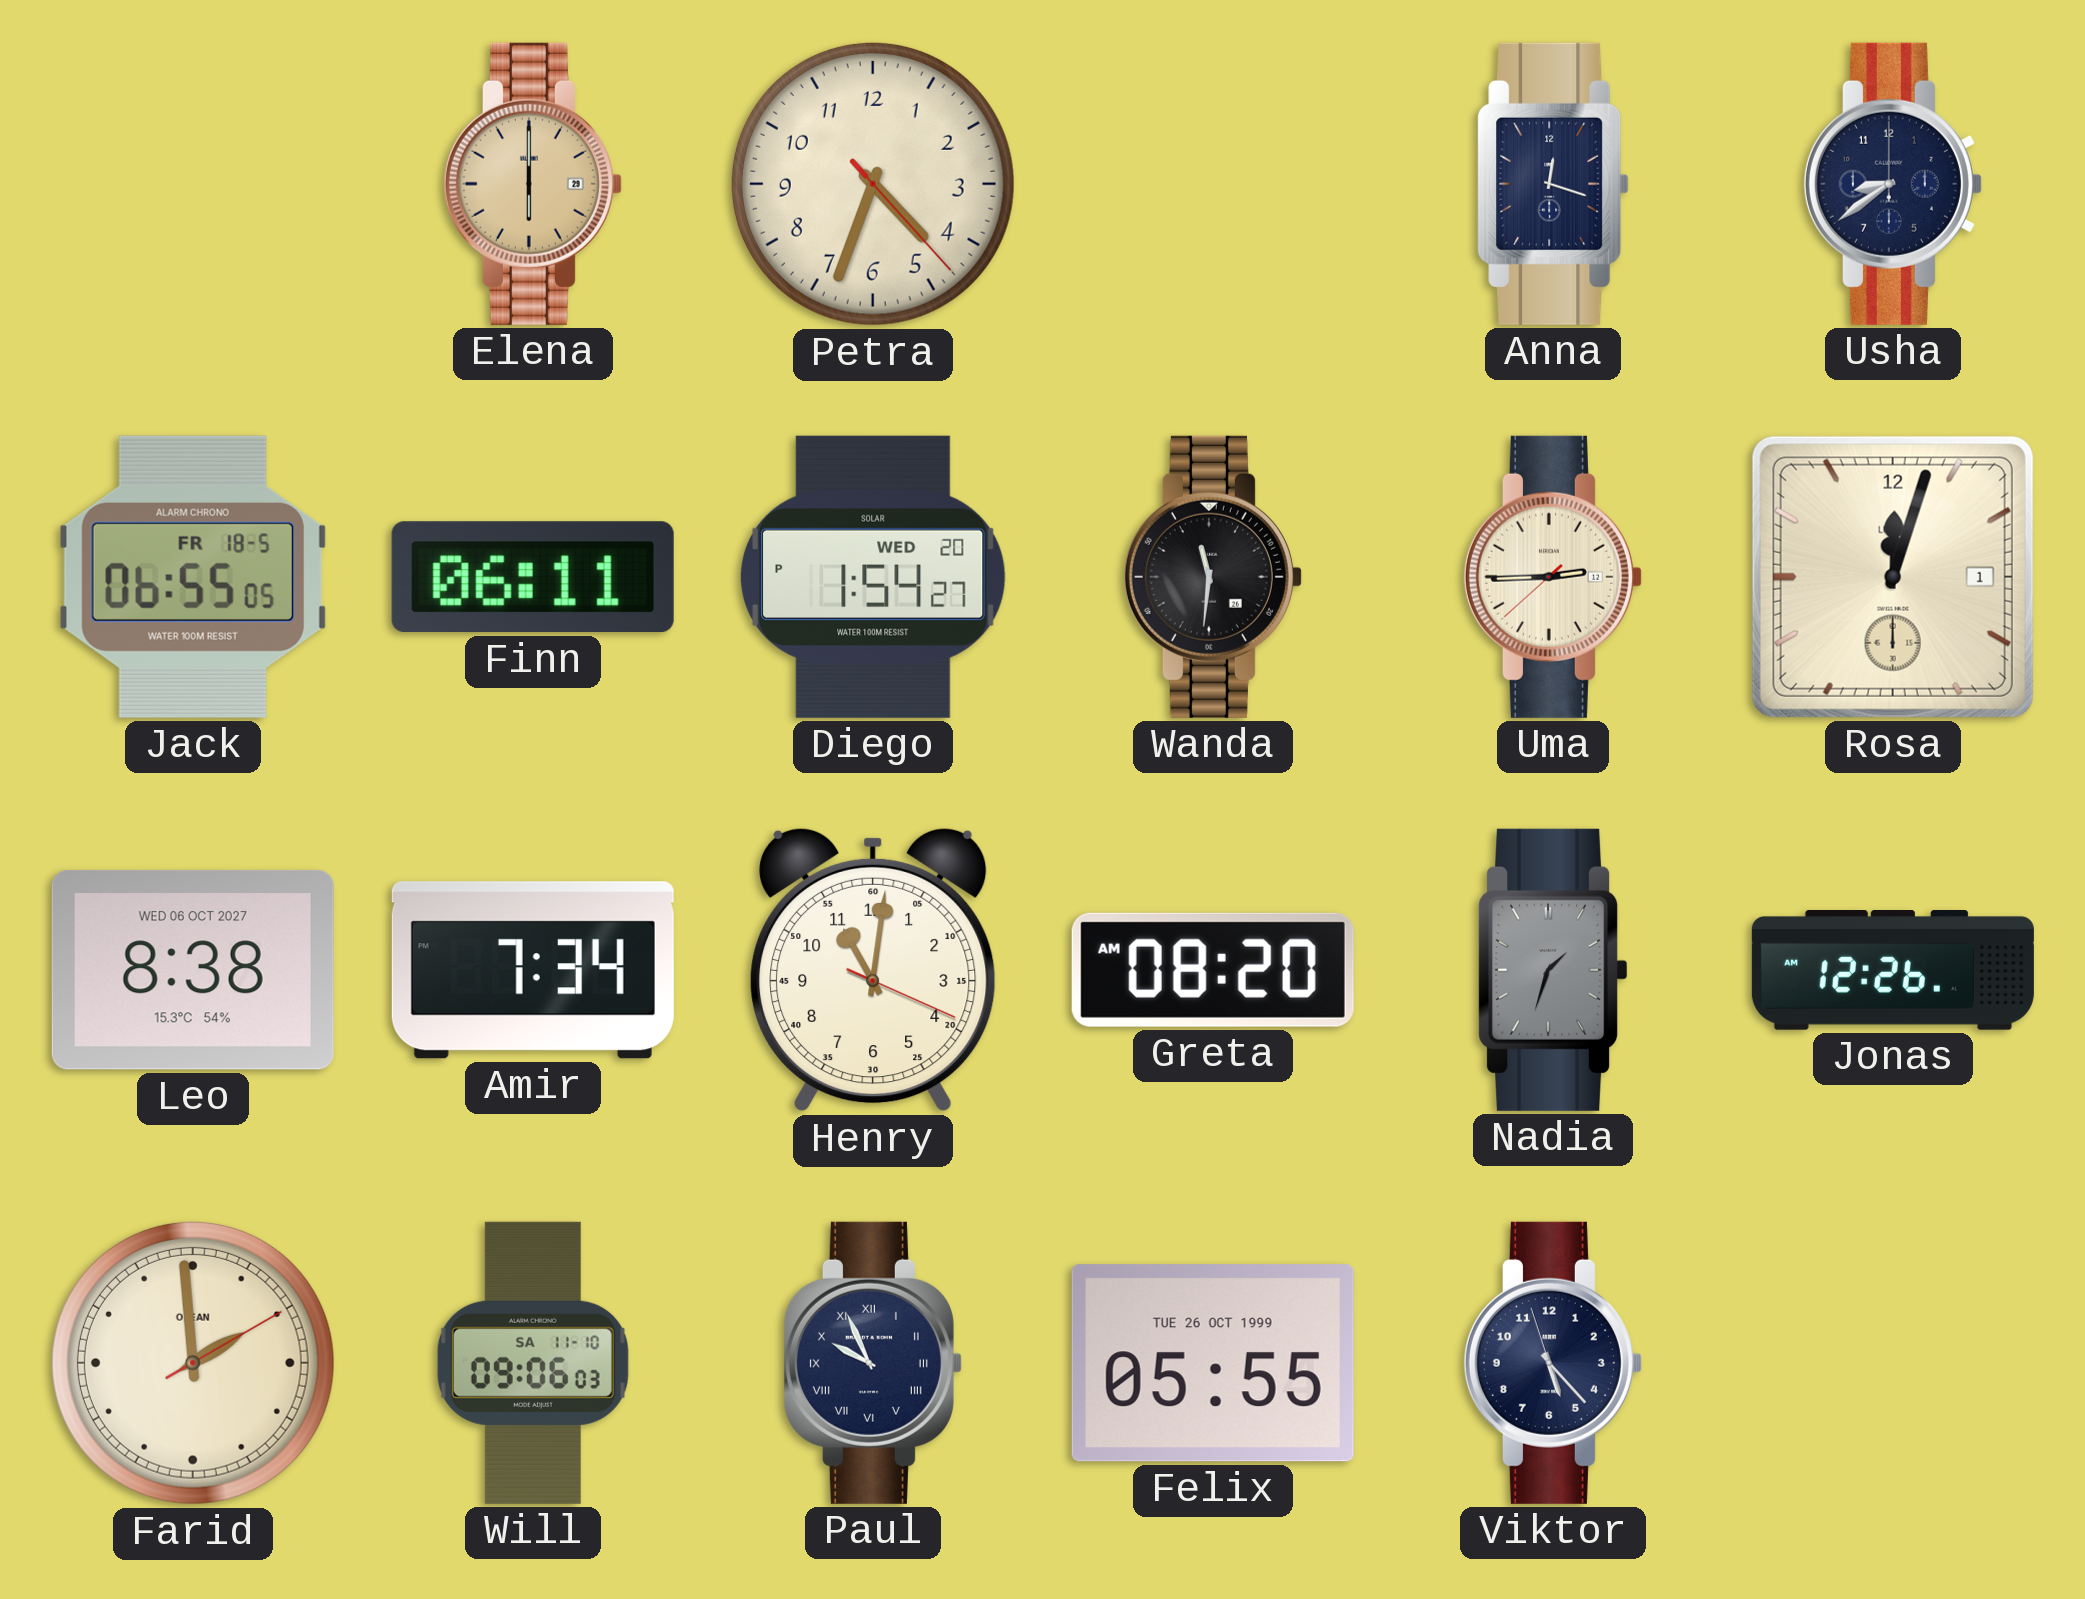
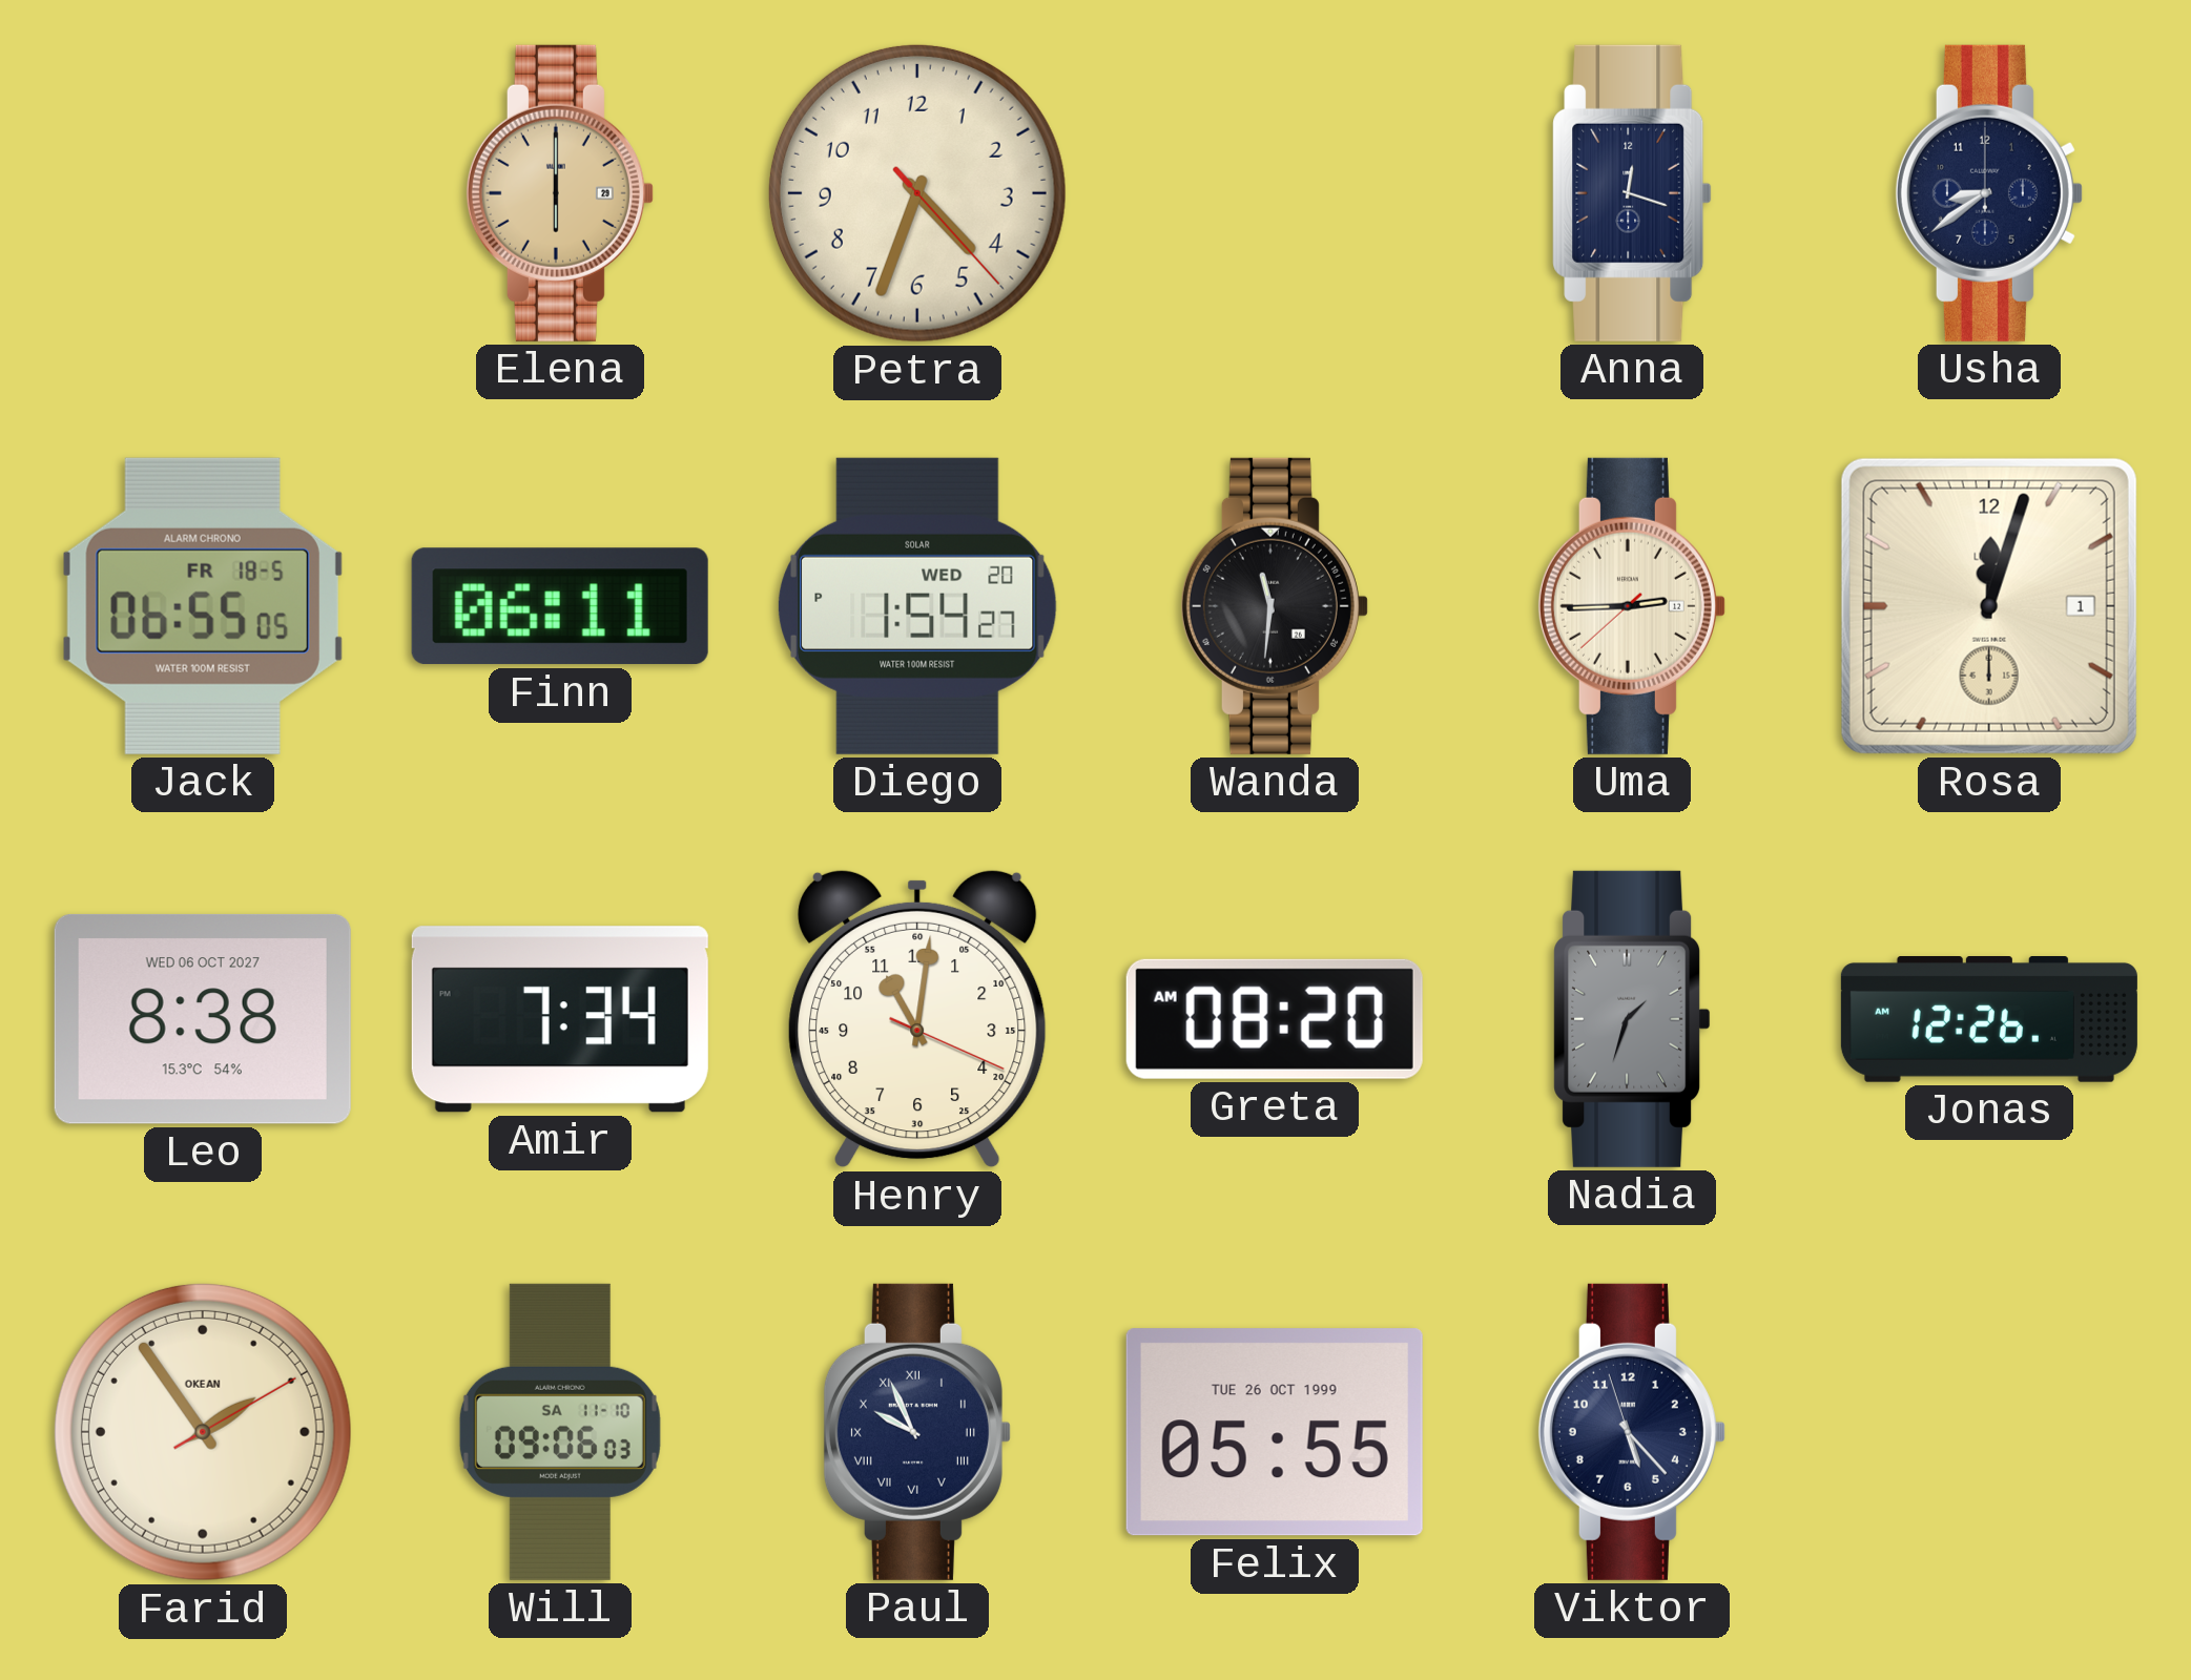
Farid: 1:59 -> 1:54
